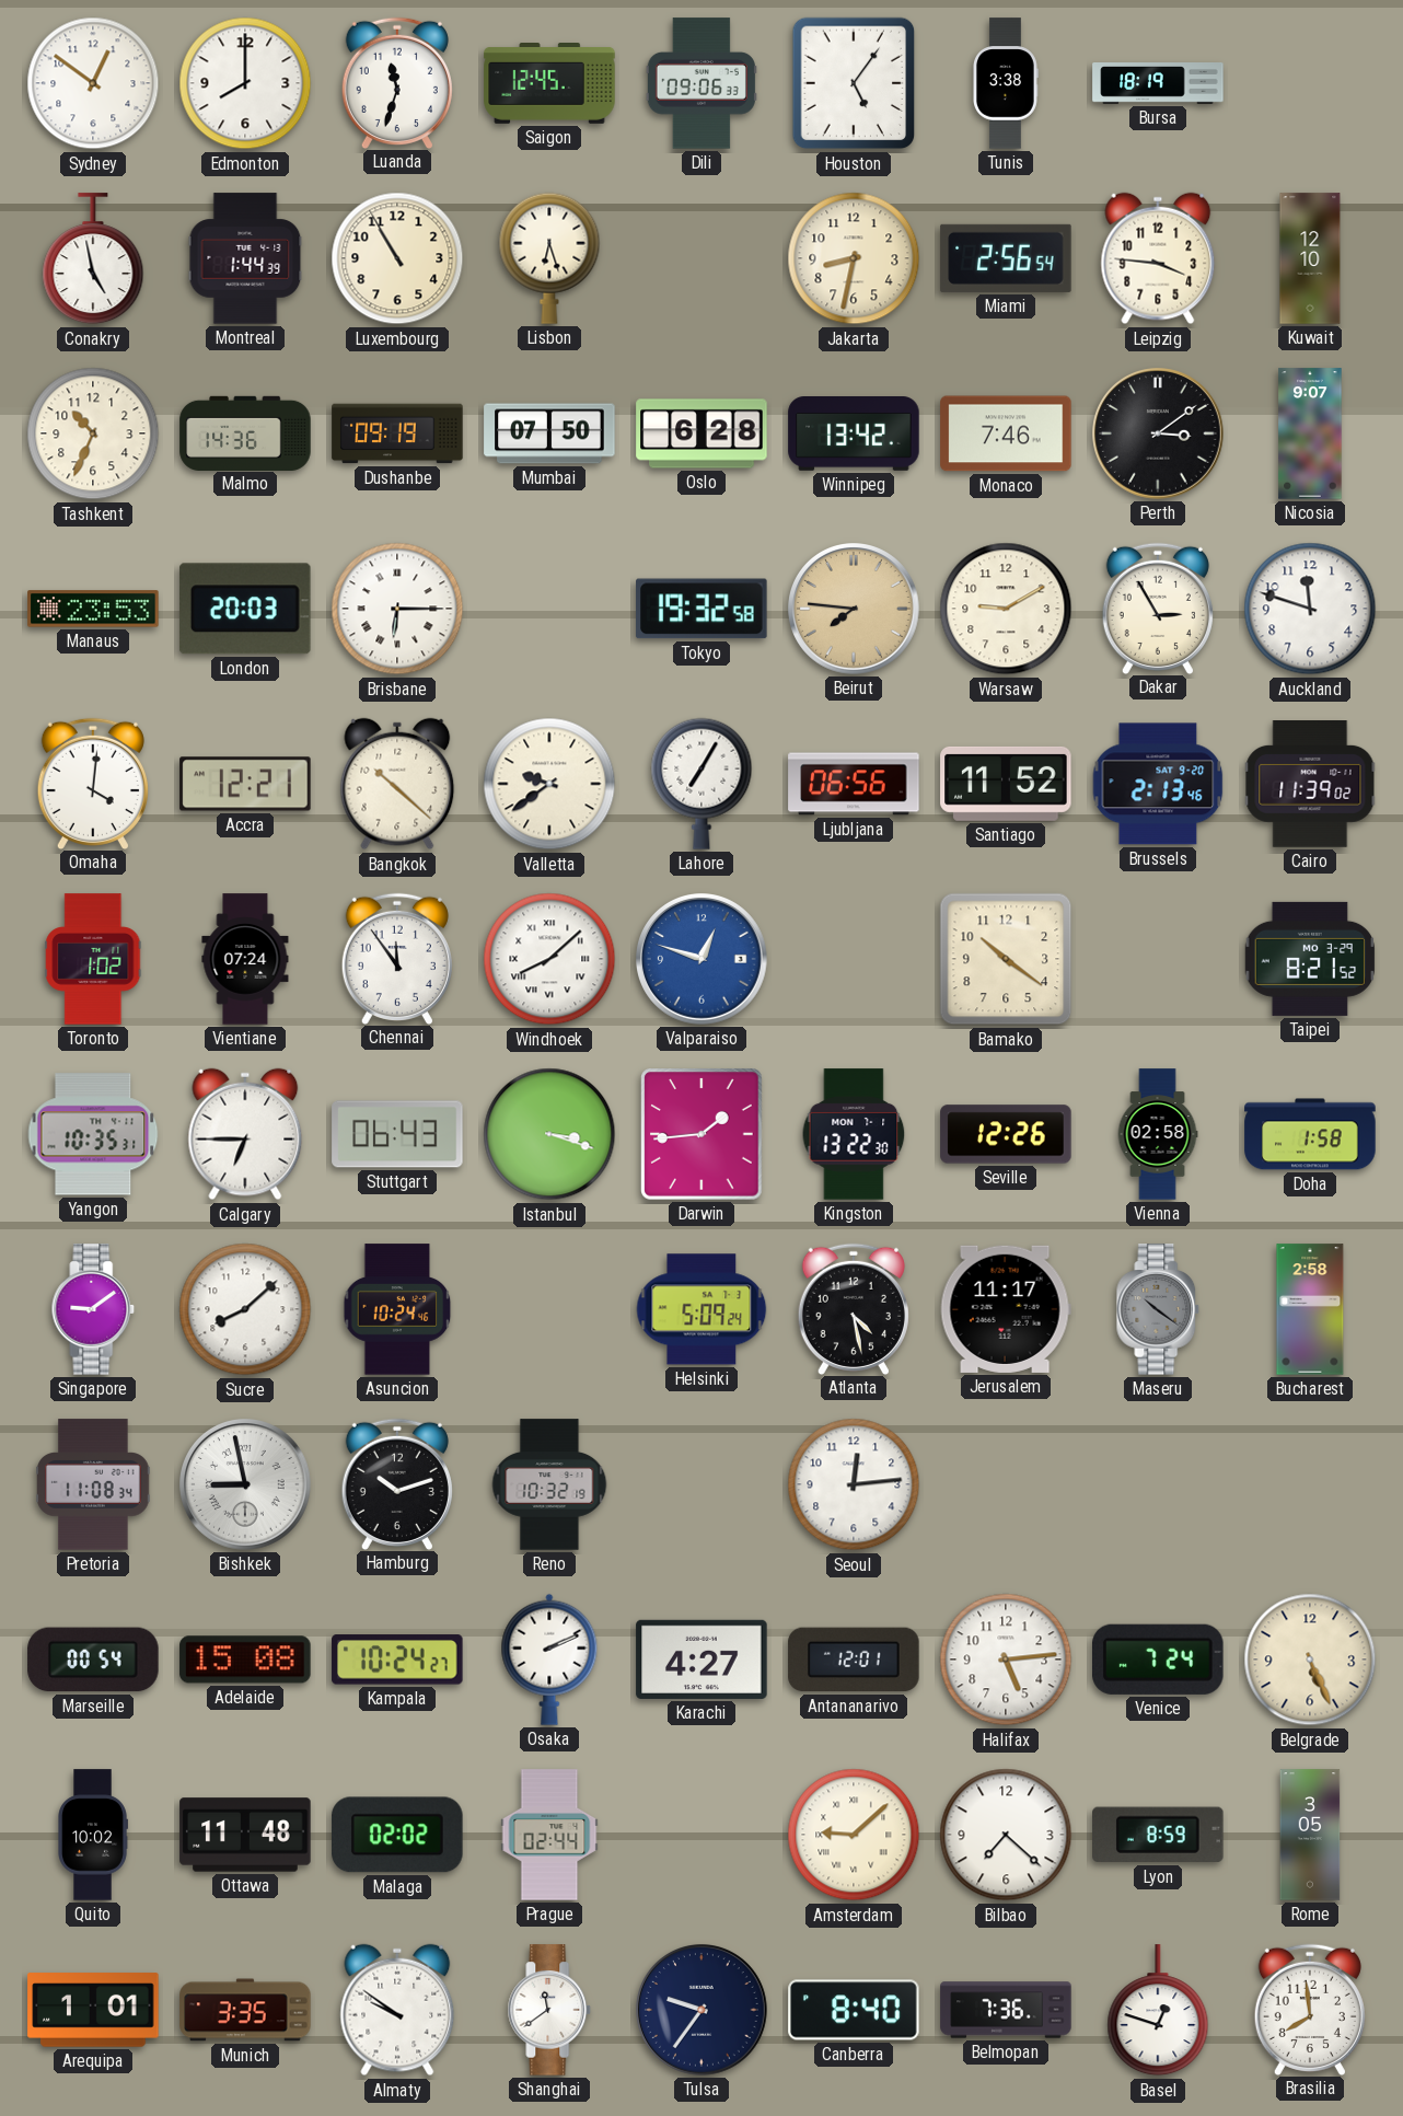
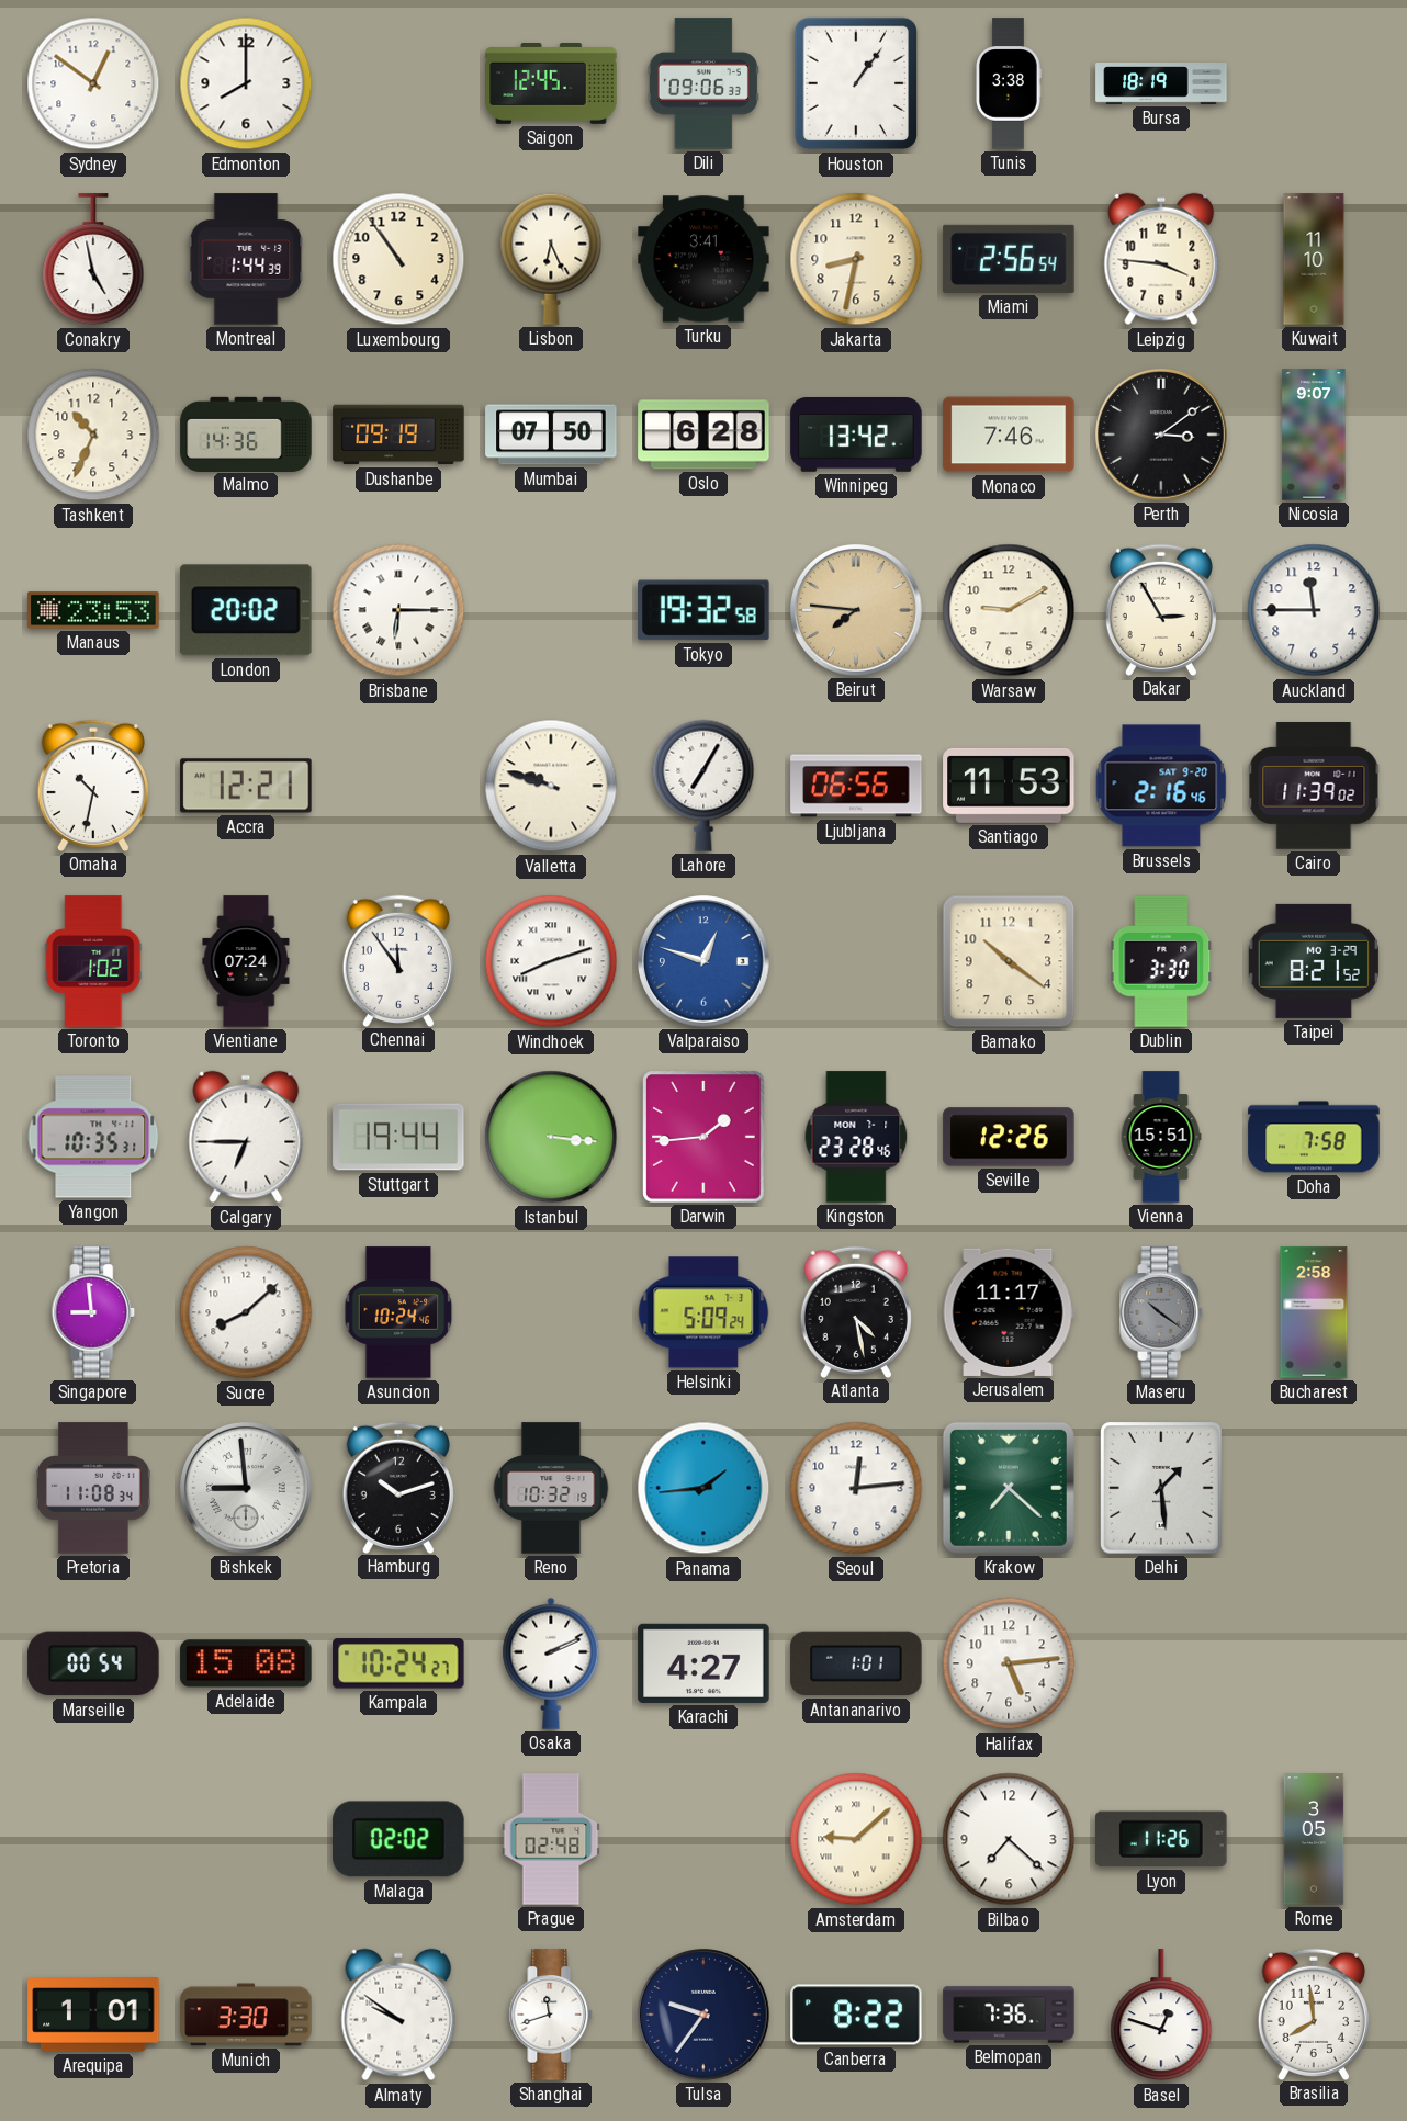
Luanda: 11:33 -> none
Houston: 5:06 -> 1:06
Luxembourg: 10:55 -> 10:54
Lisbon: 6:27 -> 6:26
Turku: none -> 3:41
Kuwait: 12:10 -> 11:10
London: 20:03 -> 20:02
Auckland: 11:48 -> 11:45
Omaha: 4:01 -> 10:32
Bangkok: 10:22 -> none
Valletta: 9:39 -> 9:48
Santiago: 11:52 -> 11:53
Brussels: 2:13 -> 2:16
Windhoek: 8:08 -> 8:12
Dublin: none -> 3:30
Stuttgart: 06:43 -> 19:44
Istanbul: 3:18 -> 3:16
Kingston: 13:22 -> 23:28
Vienna: 02:58 -> 15:51
Doha: 1:58 -> 7:58
Singapore: 9:09 -> 8:59
Bishkek: 8:58 -> 8:59
Panama: none -> 1:44
Krakow: none -> 7:22
Delhi: none -> 1:29
Antananarivo: 12:01 -> 1:01
Venice: 7:24 -> none
Belgrade: 5:26 -> none
Quito: 10:02 -> none
Ottawa: 11:48 -> none
Prague: 02:44 -> 02:48
Lyon: 8:59 -> 11:26
Munich: 3:35 -> 3:30
Shanghai: 11:39 -> 11:42
Canberra: 8:40 -> 8:22
